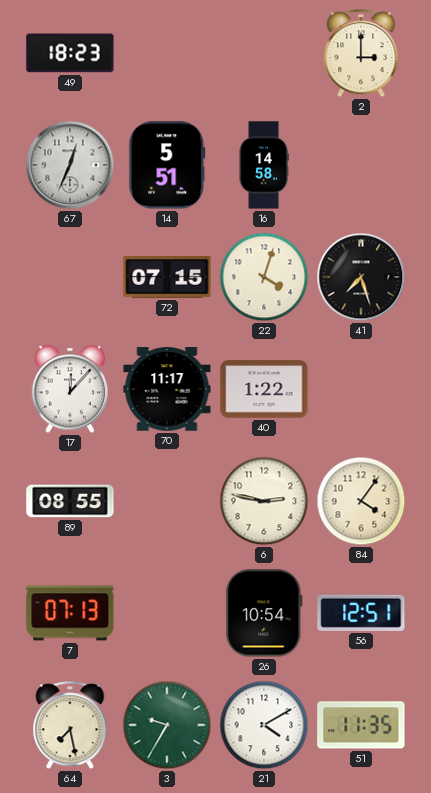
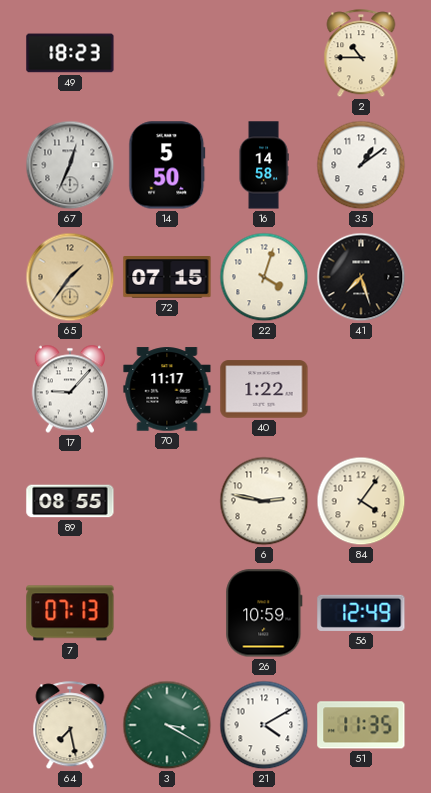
2: 3:00 -> 10:45
14: 5:51 -> 5:50
35: none -> 1:09
65: none -> 1:36
17: 12:07 -> 9:07
26: 10:54 -> 10:59
56: 12:51 -> 12:49
3: 9:35 -> 3:20
